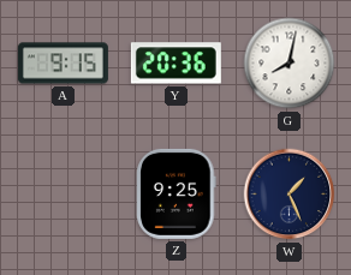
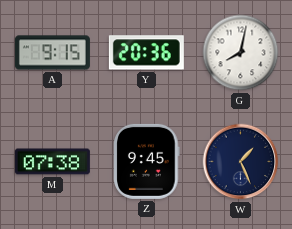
M: none -> 07:38
Z: 9:25 -> 9:45
